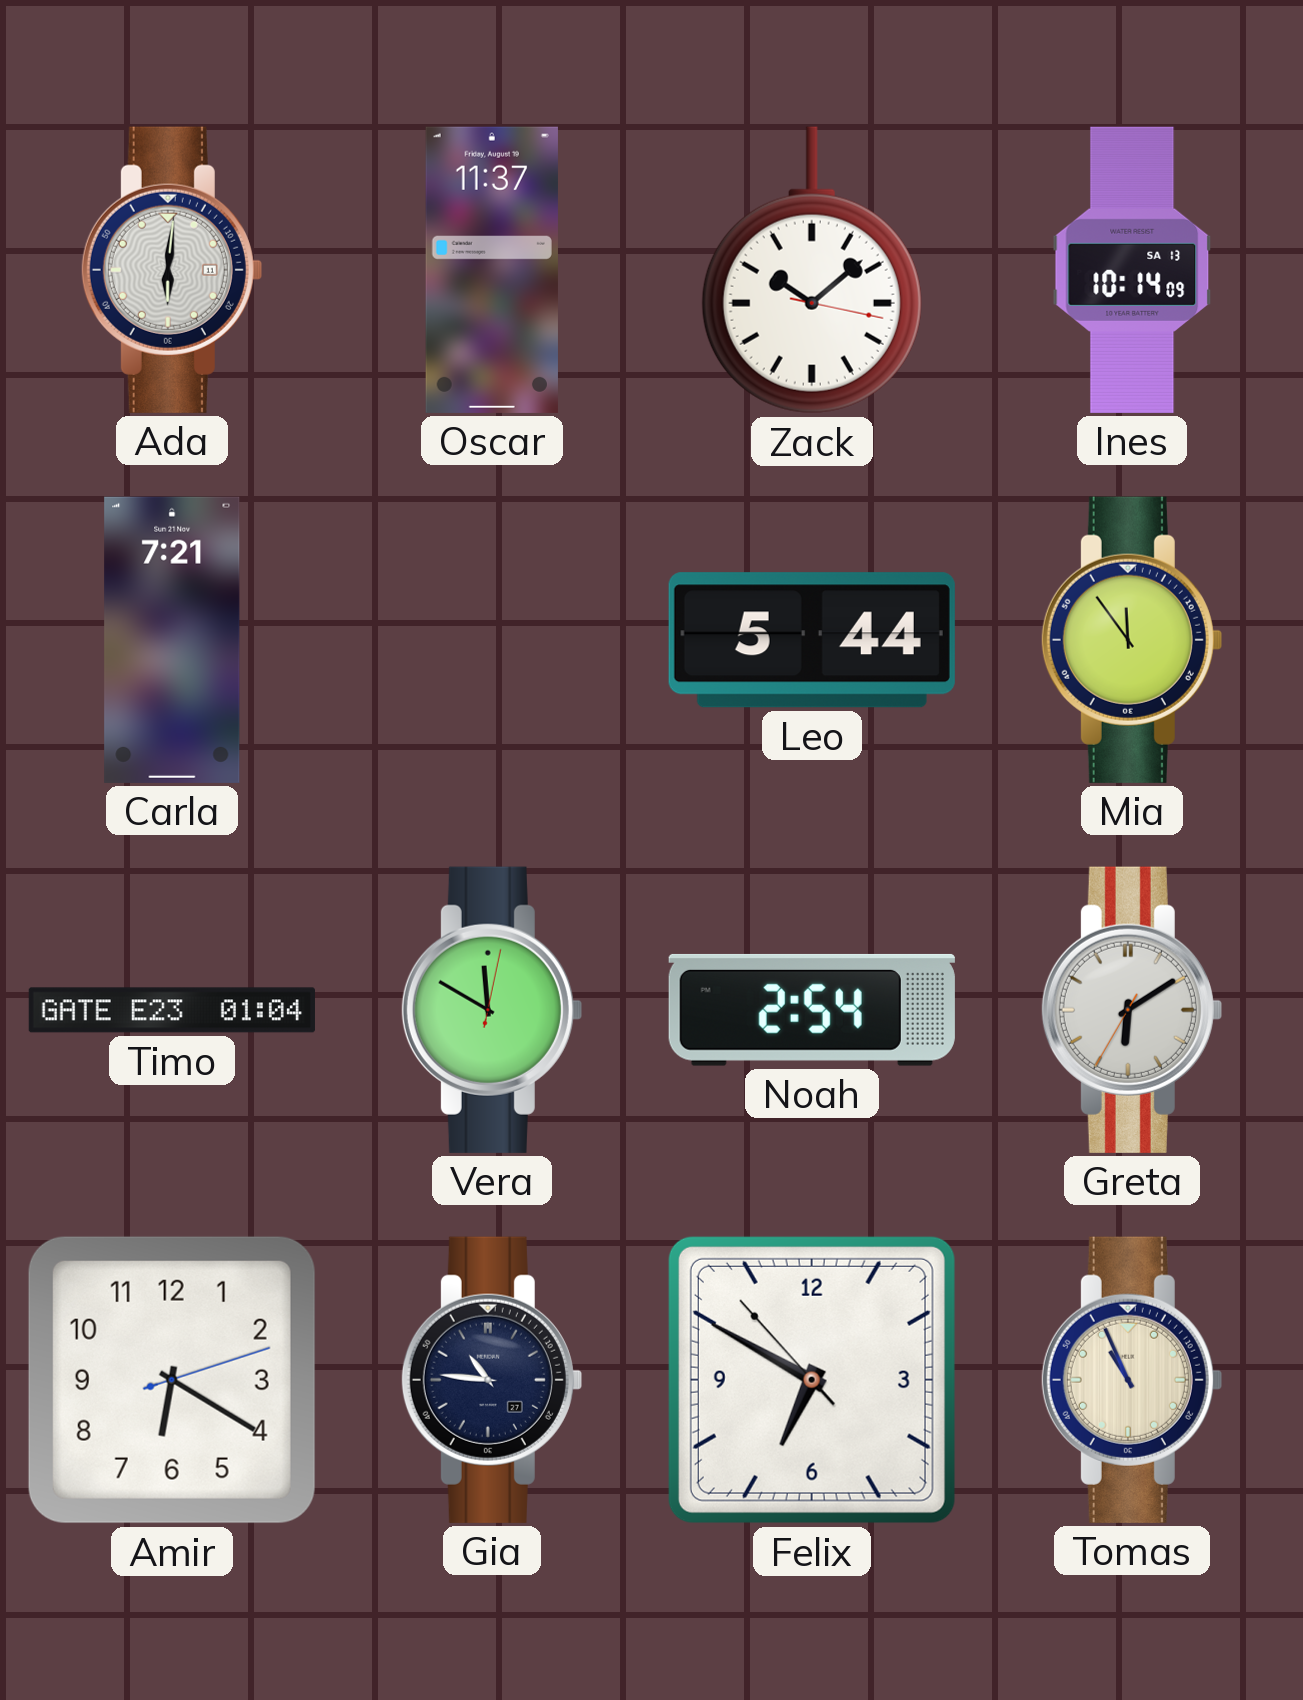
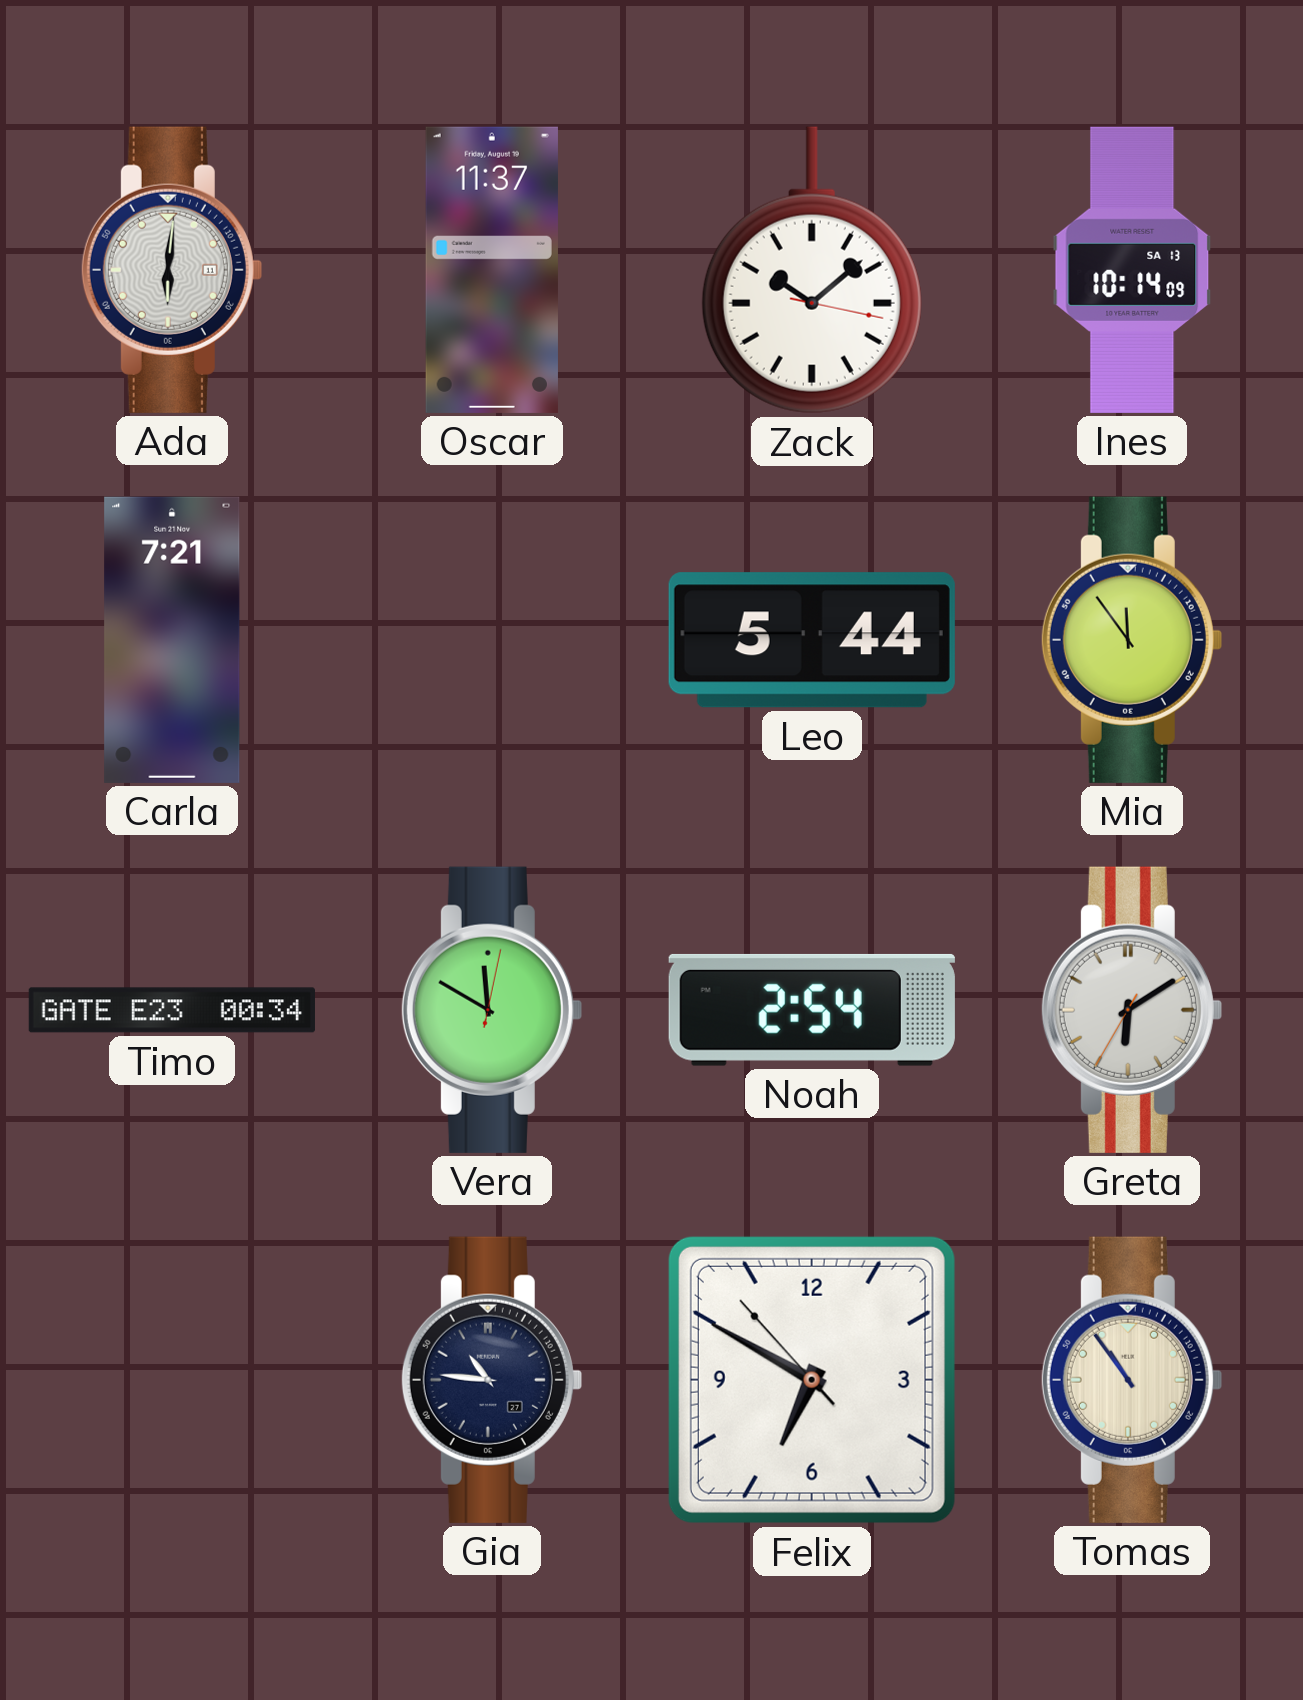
Timo: 01:04 -> 00:34
Amir: 6:20 -> none
Tomas: 10:56 -> 10:54
